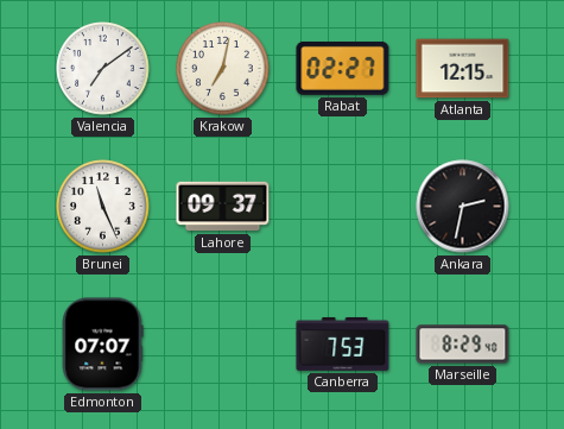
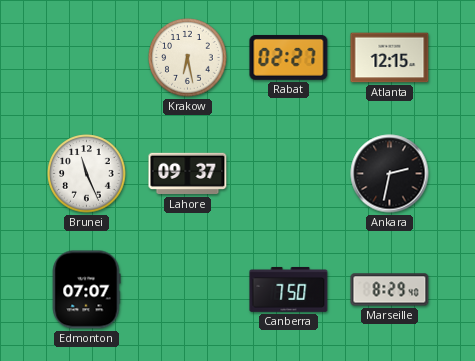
Valencia: 7:09 -> none
Krakow: 7:02 -> 6:28
Canberra: 7:53 -> 7:50
